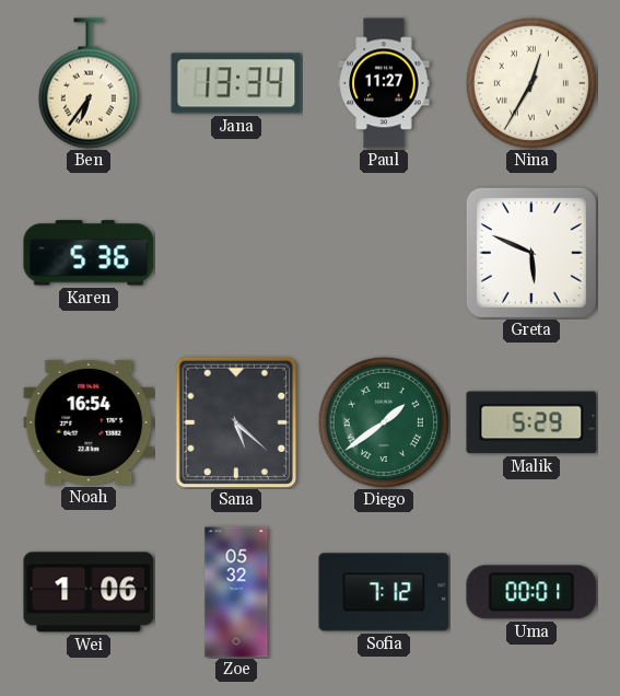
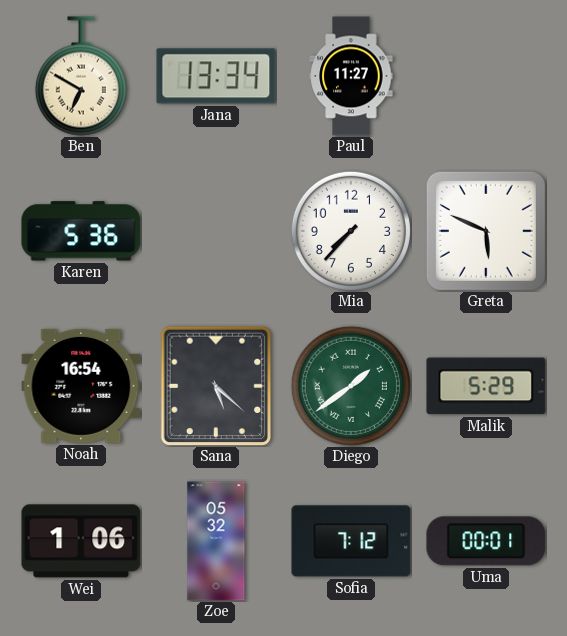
Ben: 6:36 -> 6:50
Nina: 12:35 -> none
Mia: none -> 7:37
